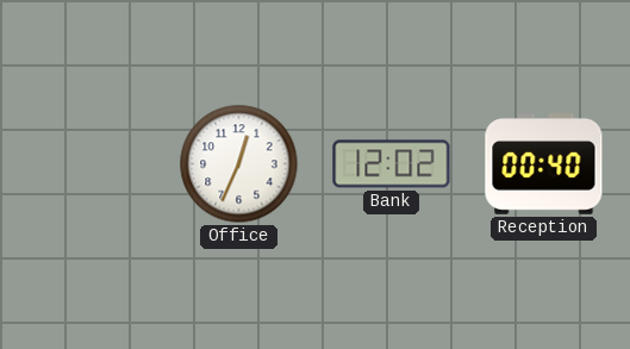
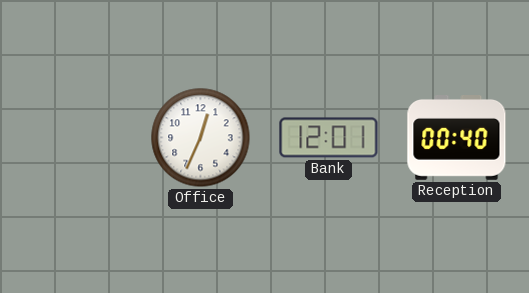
Bank: 12:02 -> 12:01
